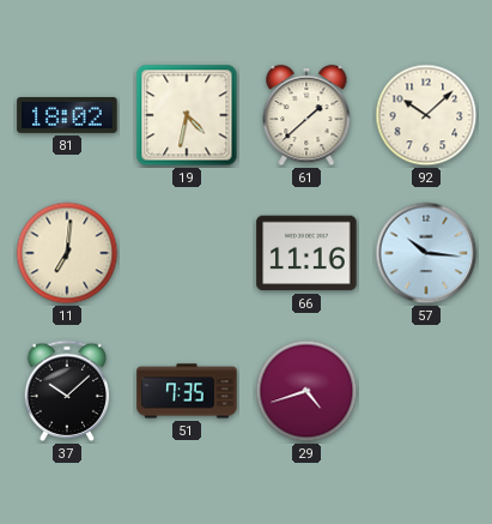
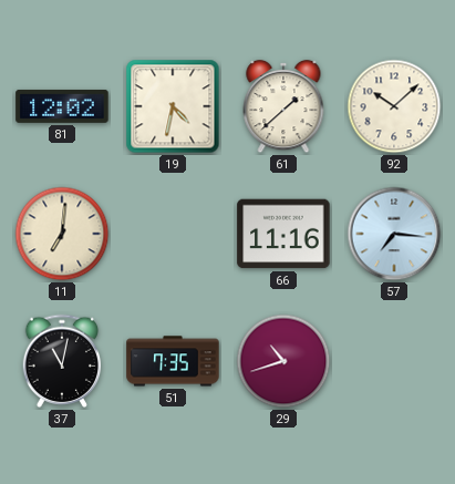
81: 18:02 -> 12:02
57: 10:16 -> 7:16
37: 10:08 -> 11:02
29: 4:42 -> 10:42
